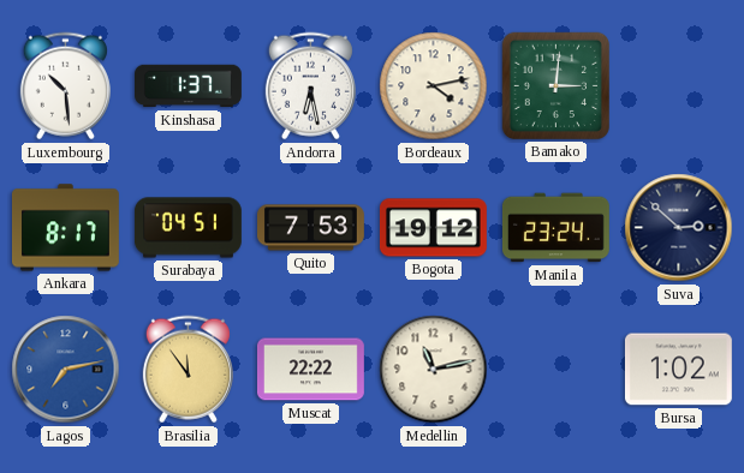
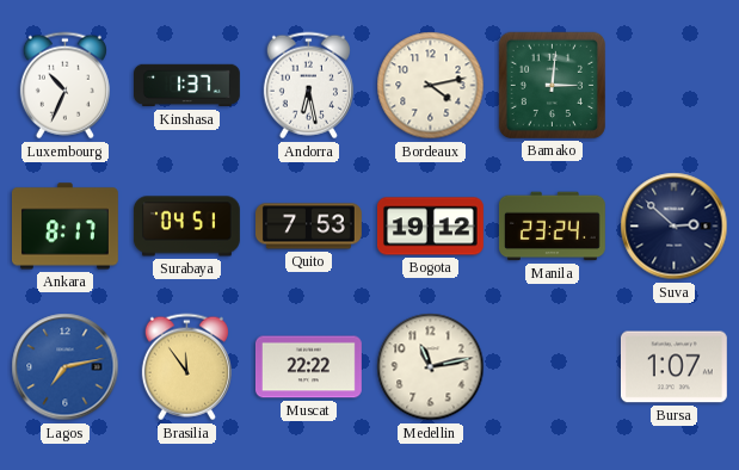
Luxembourg: 10:29 -> 10:34
Bursa: 1:02 -> 1:07
